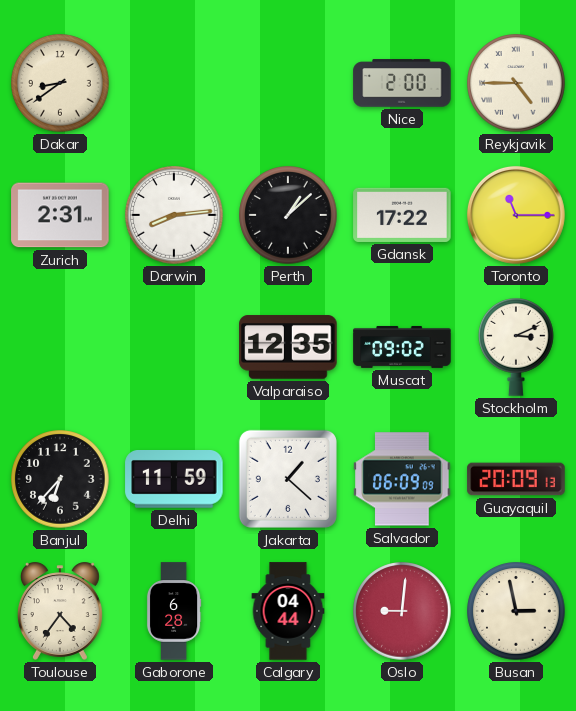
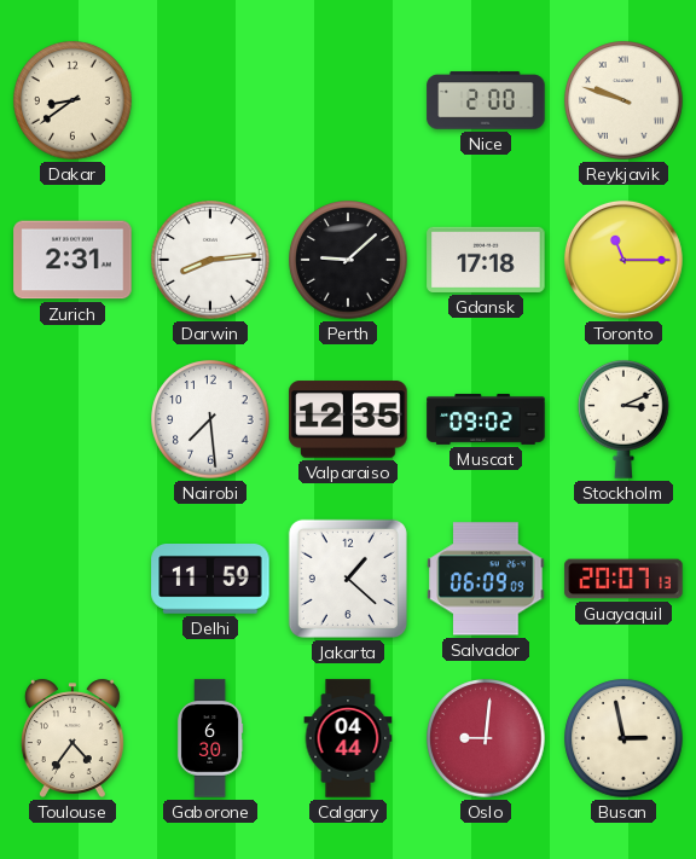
Reykjavik: 4:45 -> 9:48
Perth: 1:08 -> 9:08
Gdansk: 17:22 -> 17:18
Nairobi: none -> 7:29
Banjul: 6:37 -> none
Guayaquil: 20:09 -> 20:07
Gaborone: 6:28 -> 6:30
